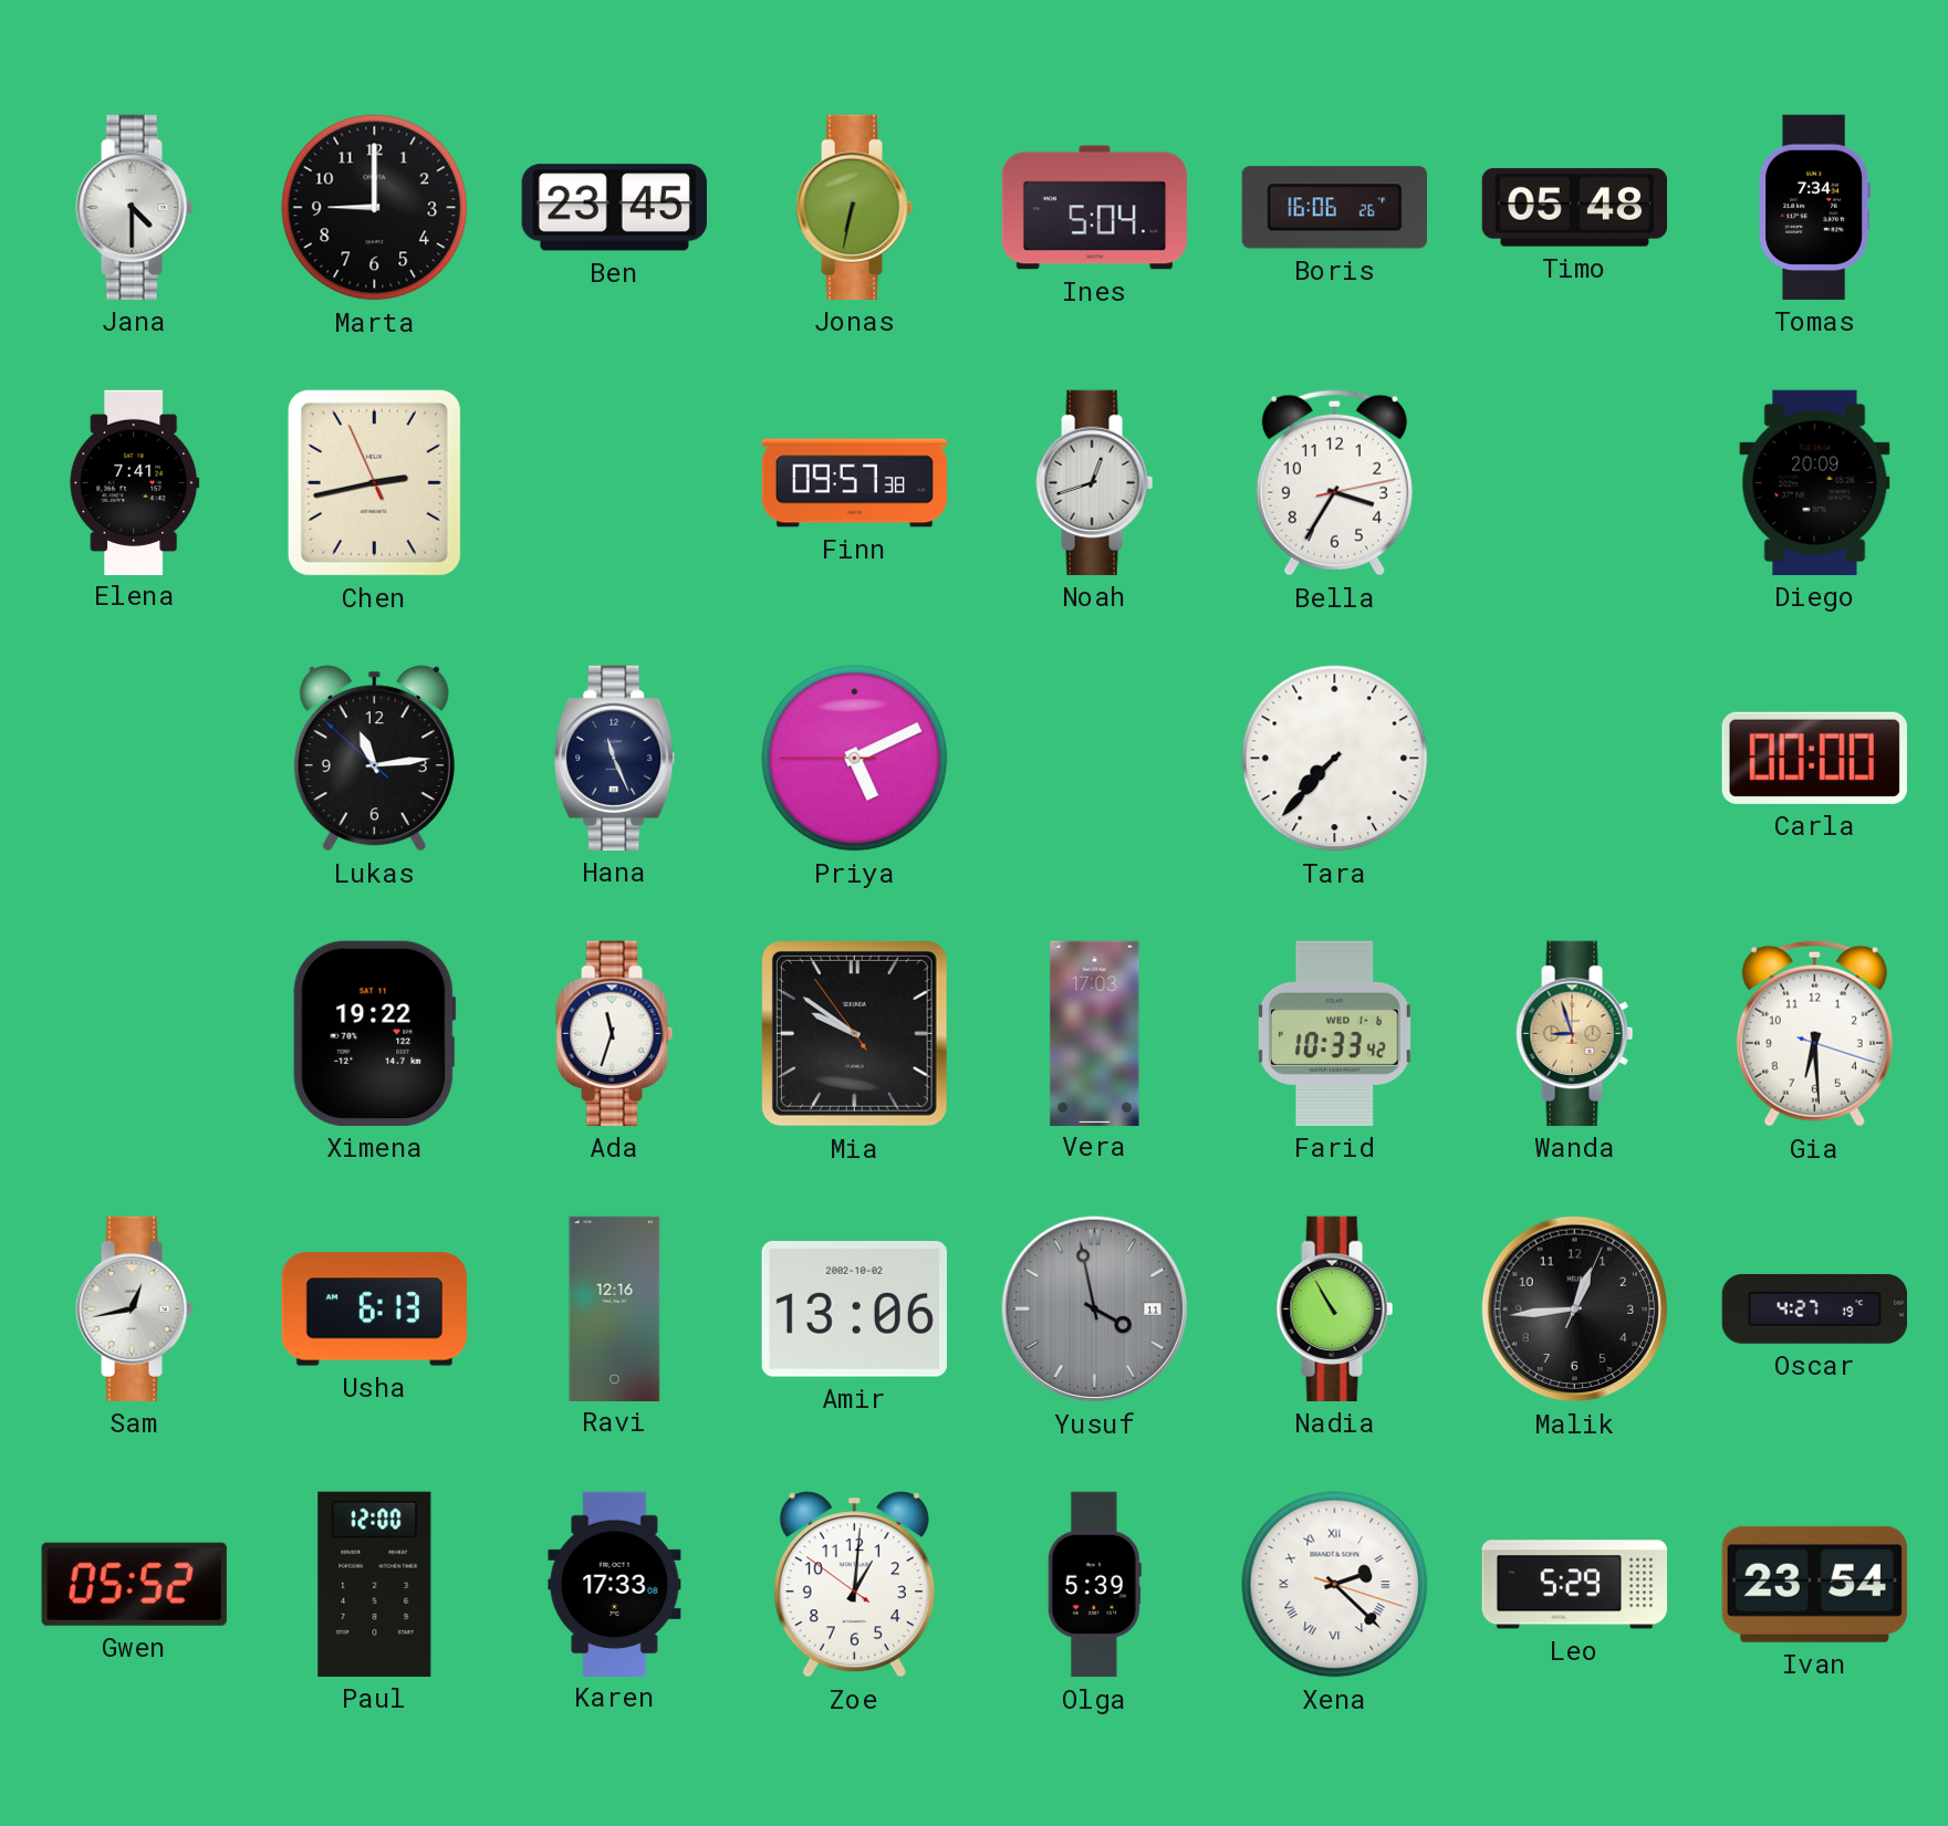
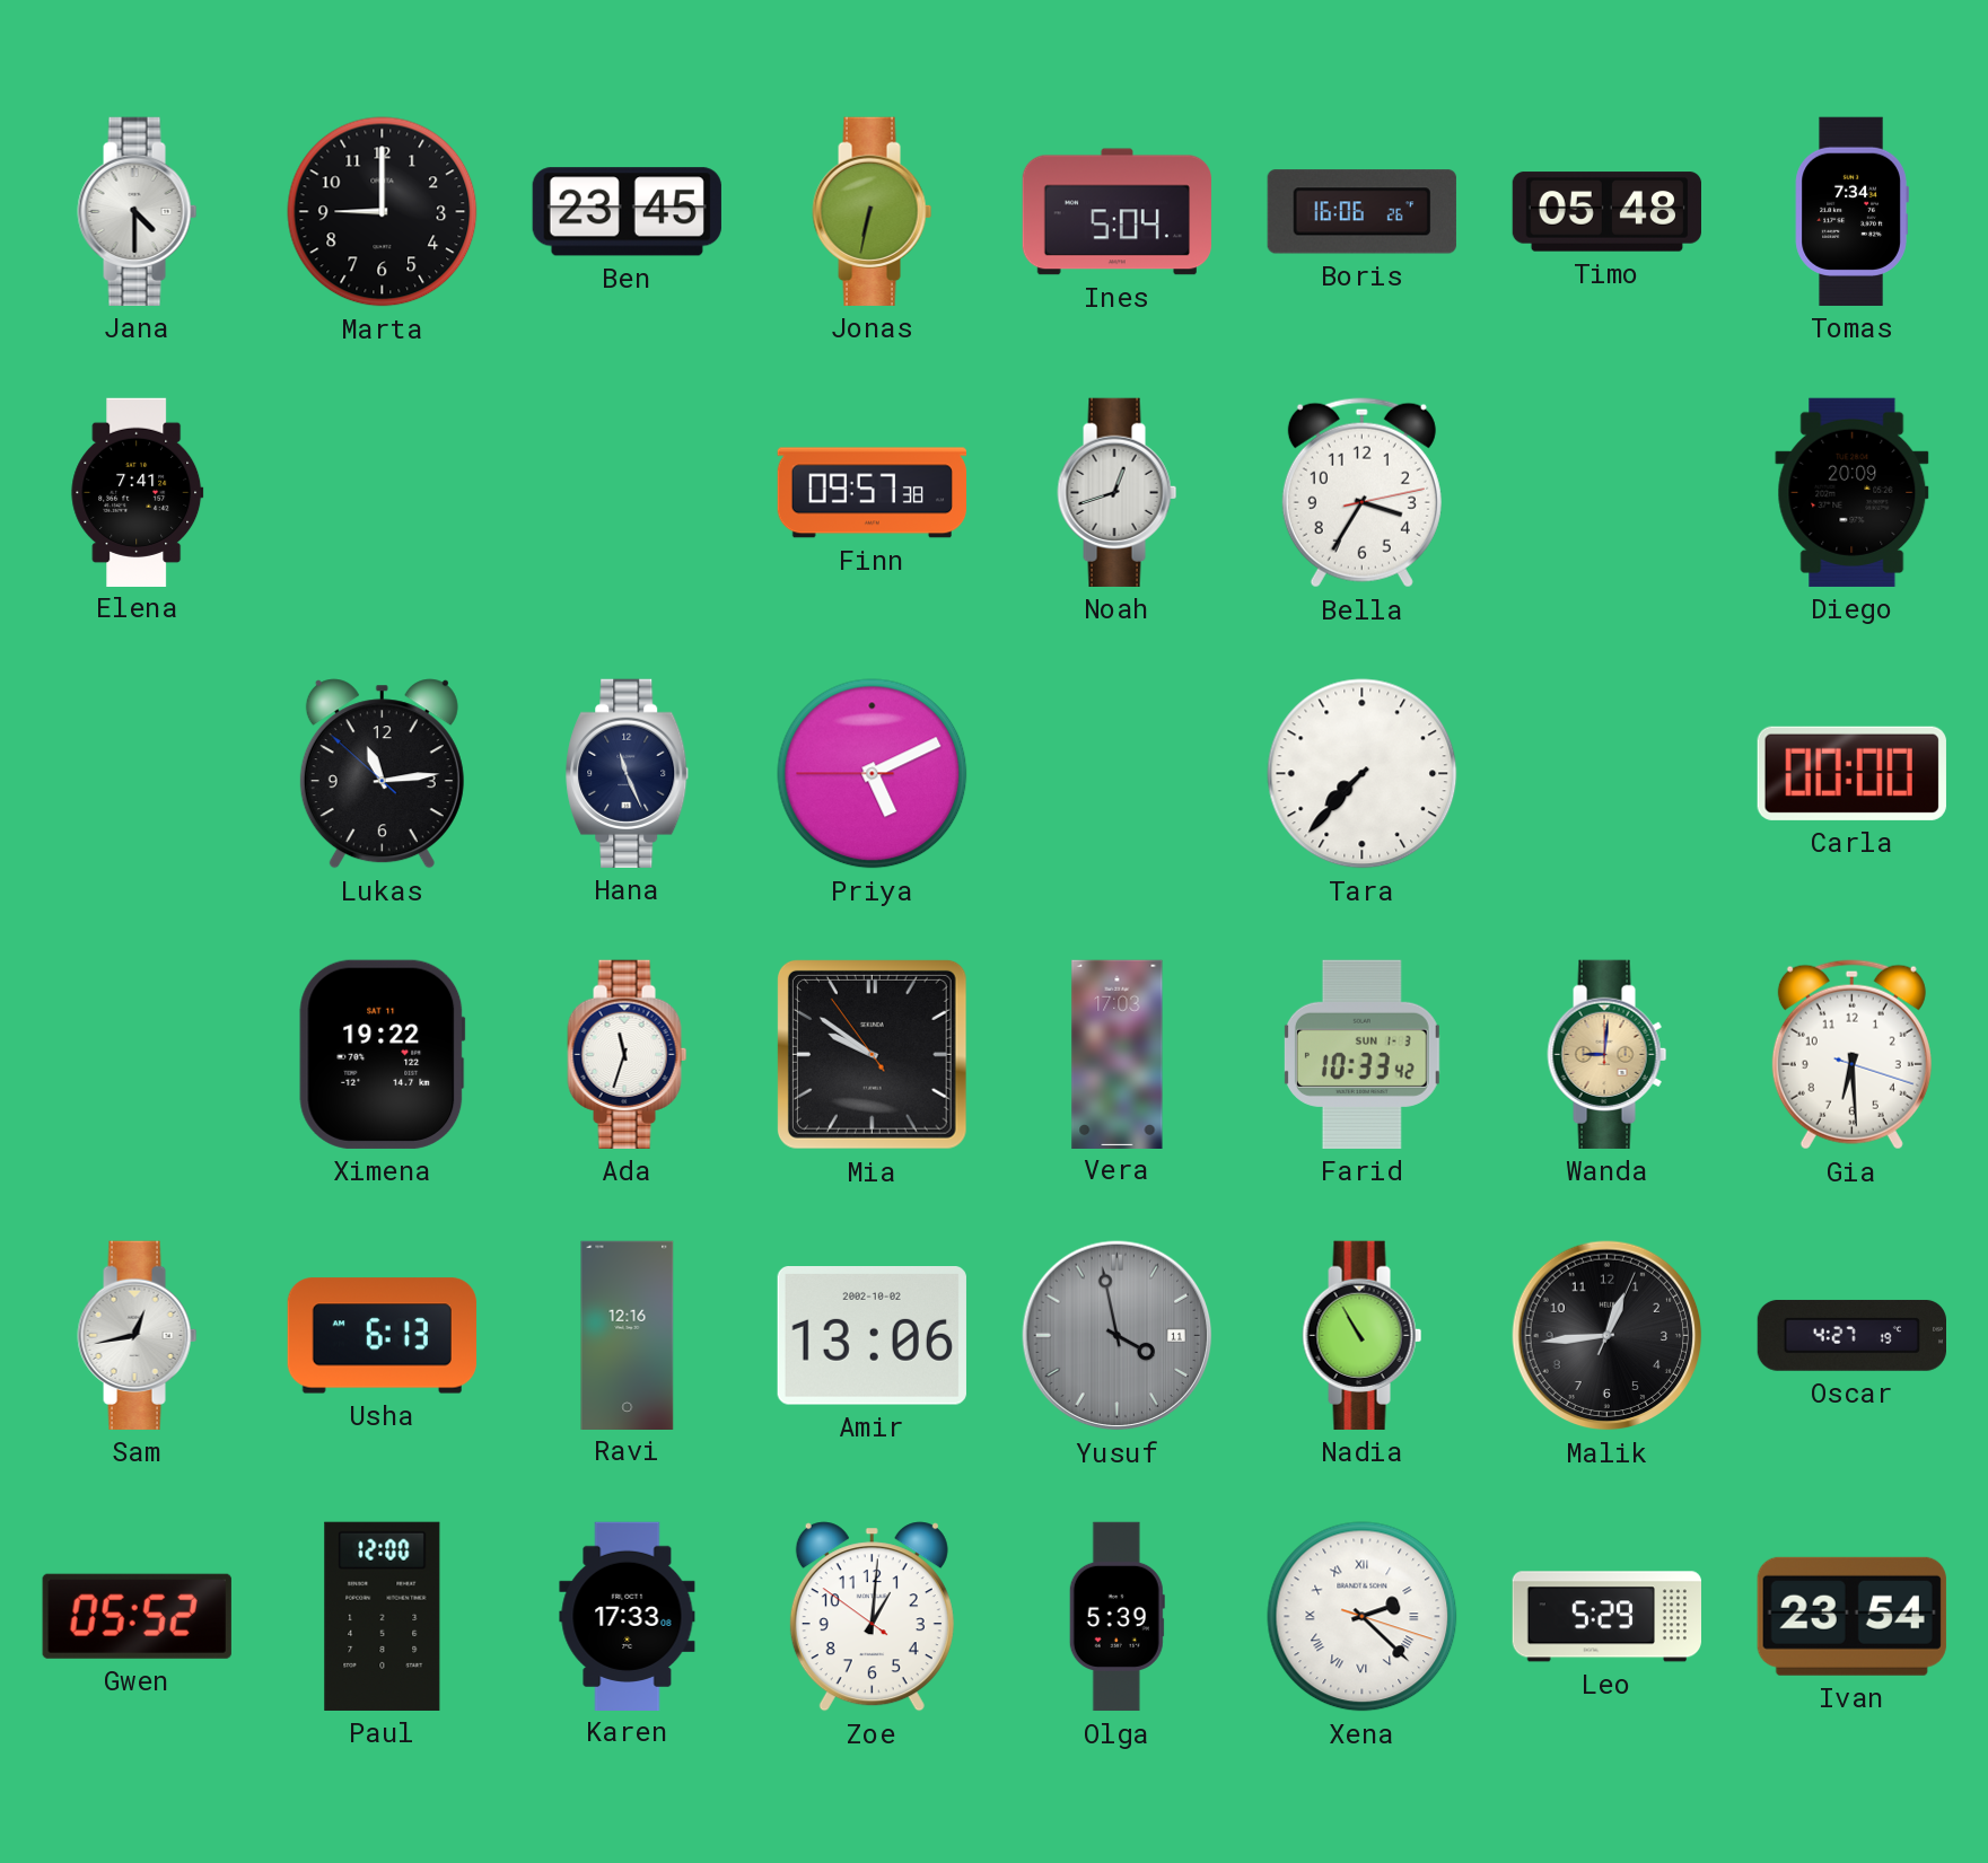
Chen: 2:42 -> none
Farid date: WED 1-6 -> SUN 1-3
Wanda: 8:57 -> 9:01
